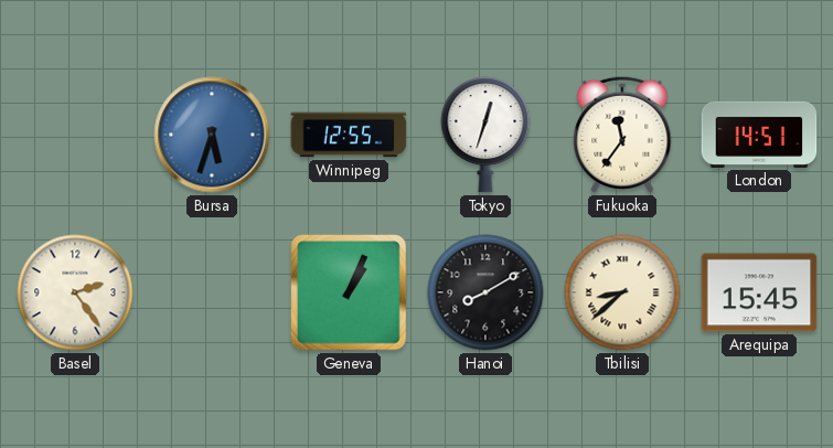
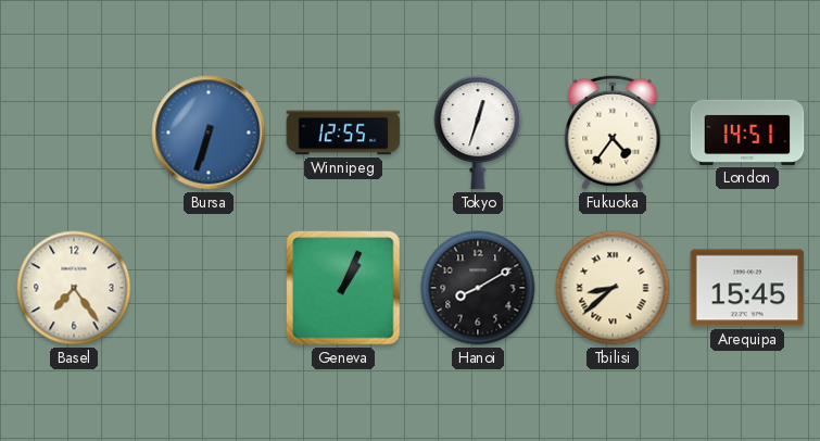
Bursa: 5:33 -> 6:33
Fukuoka: 11:36 -> 4:36
Basel: 2:24 -> 7:24
